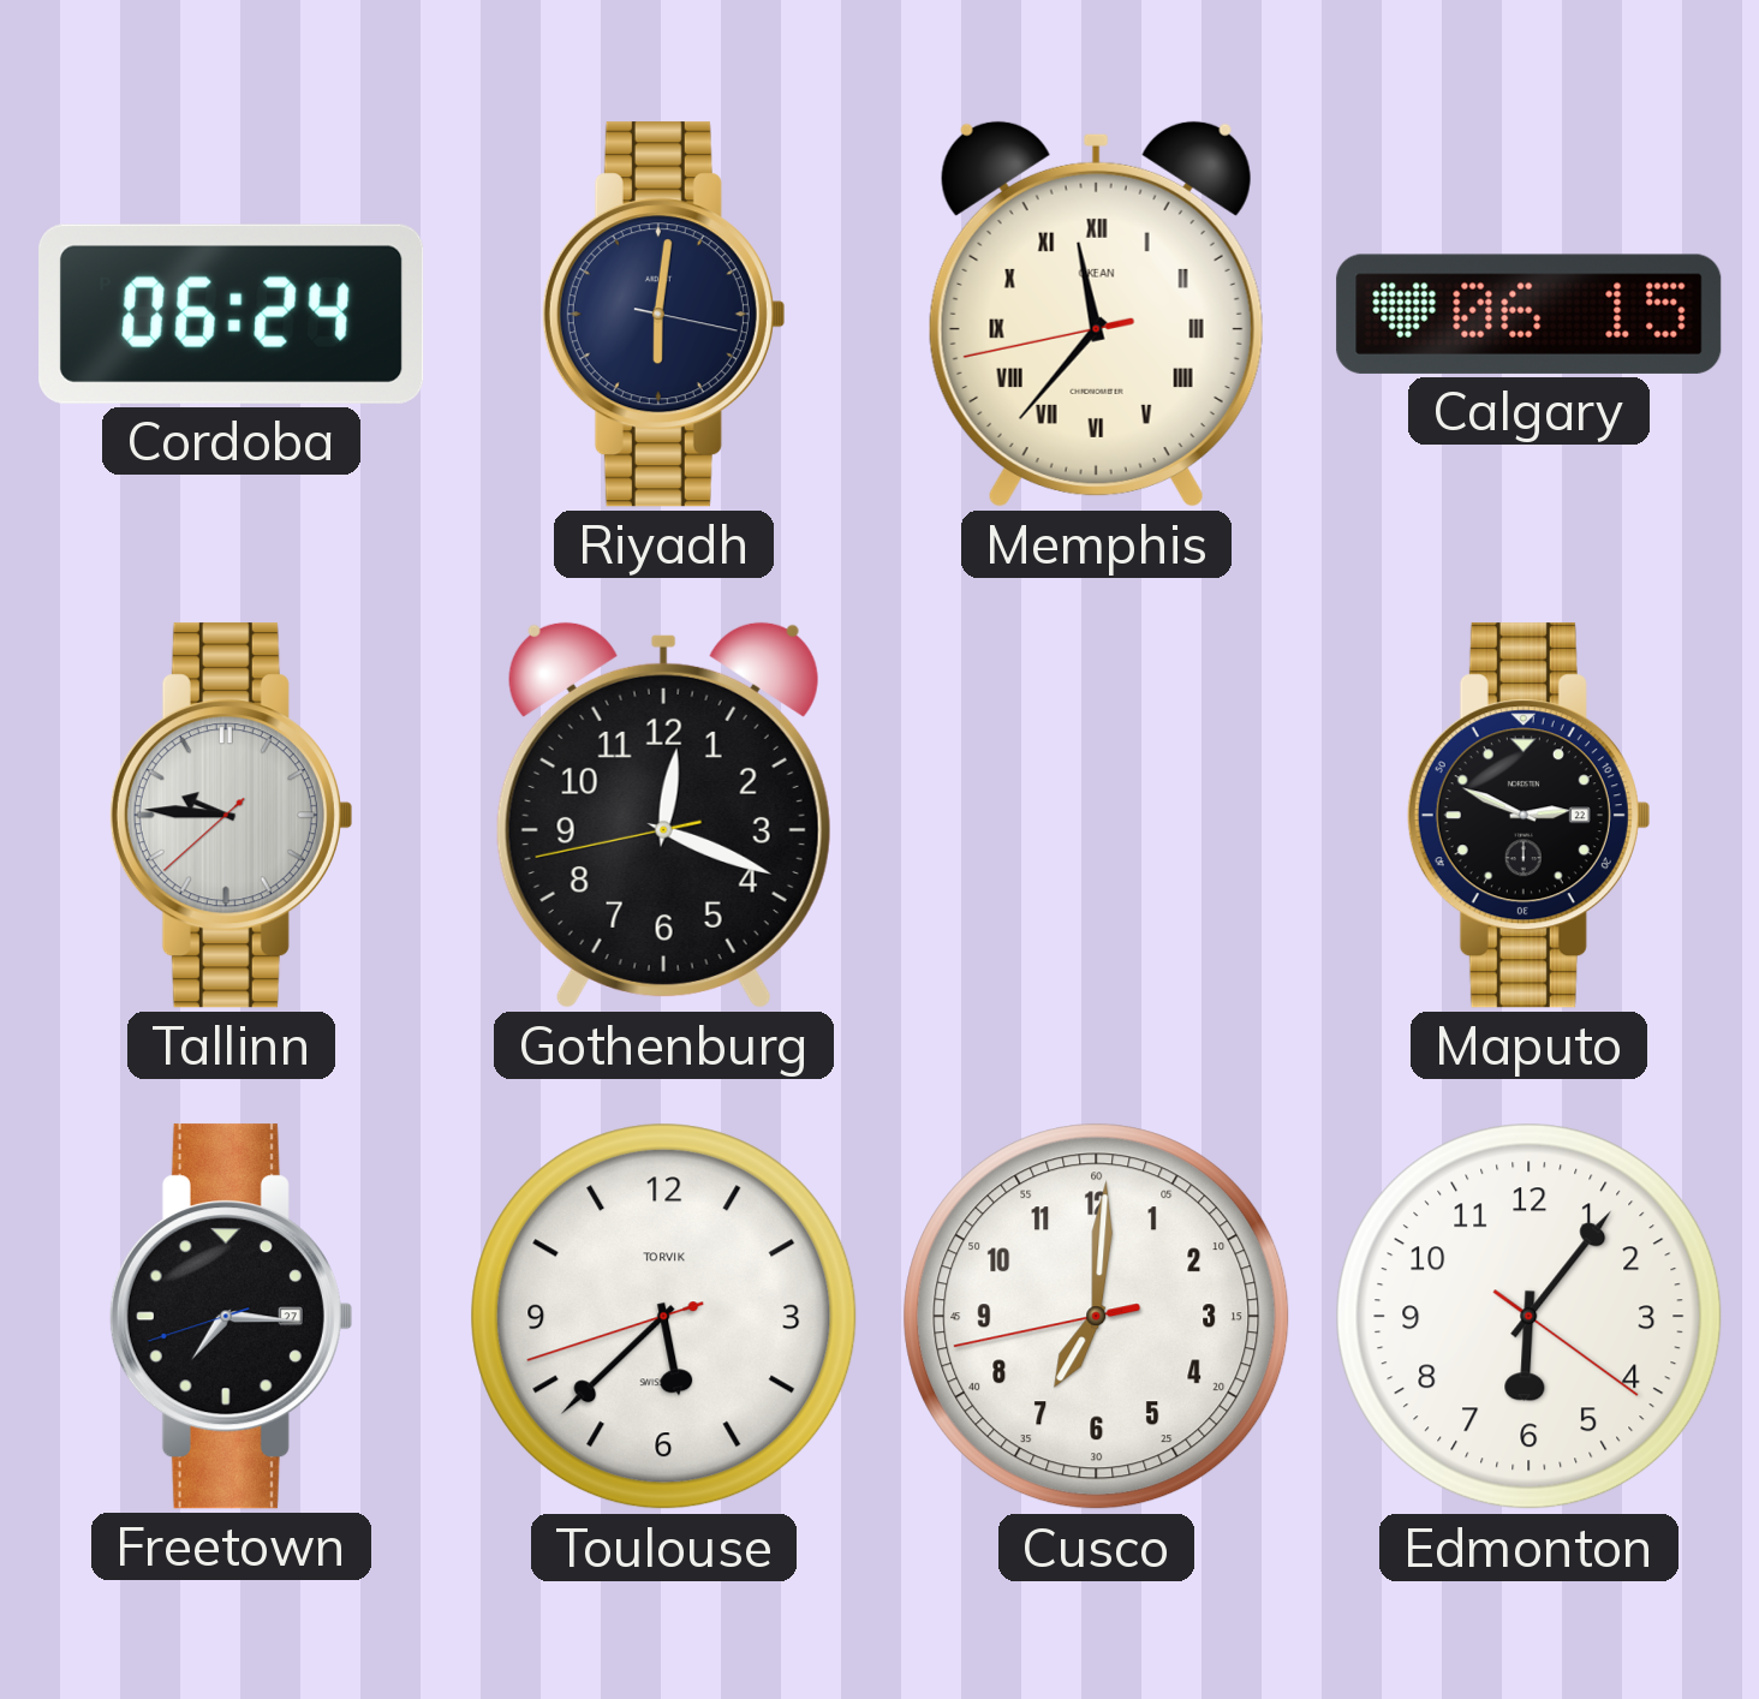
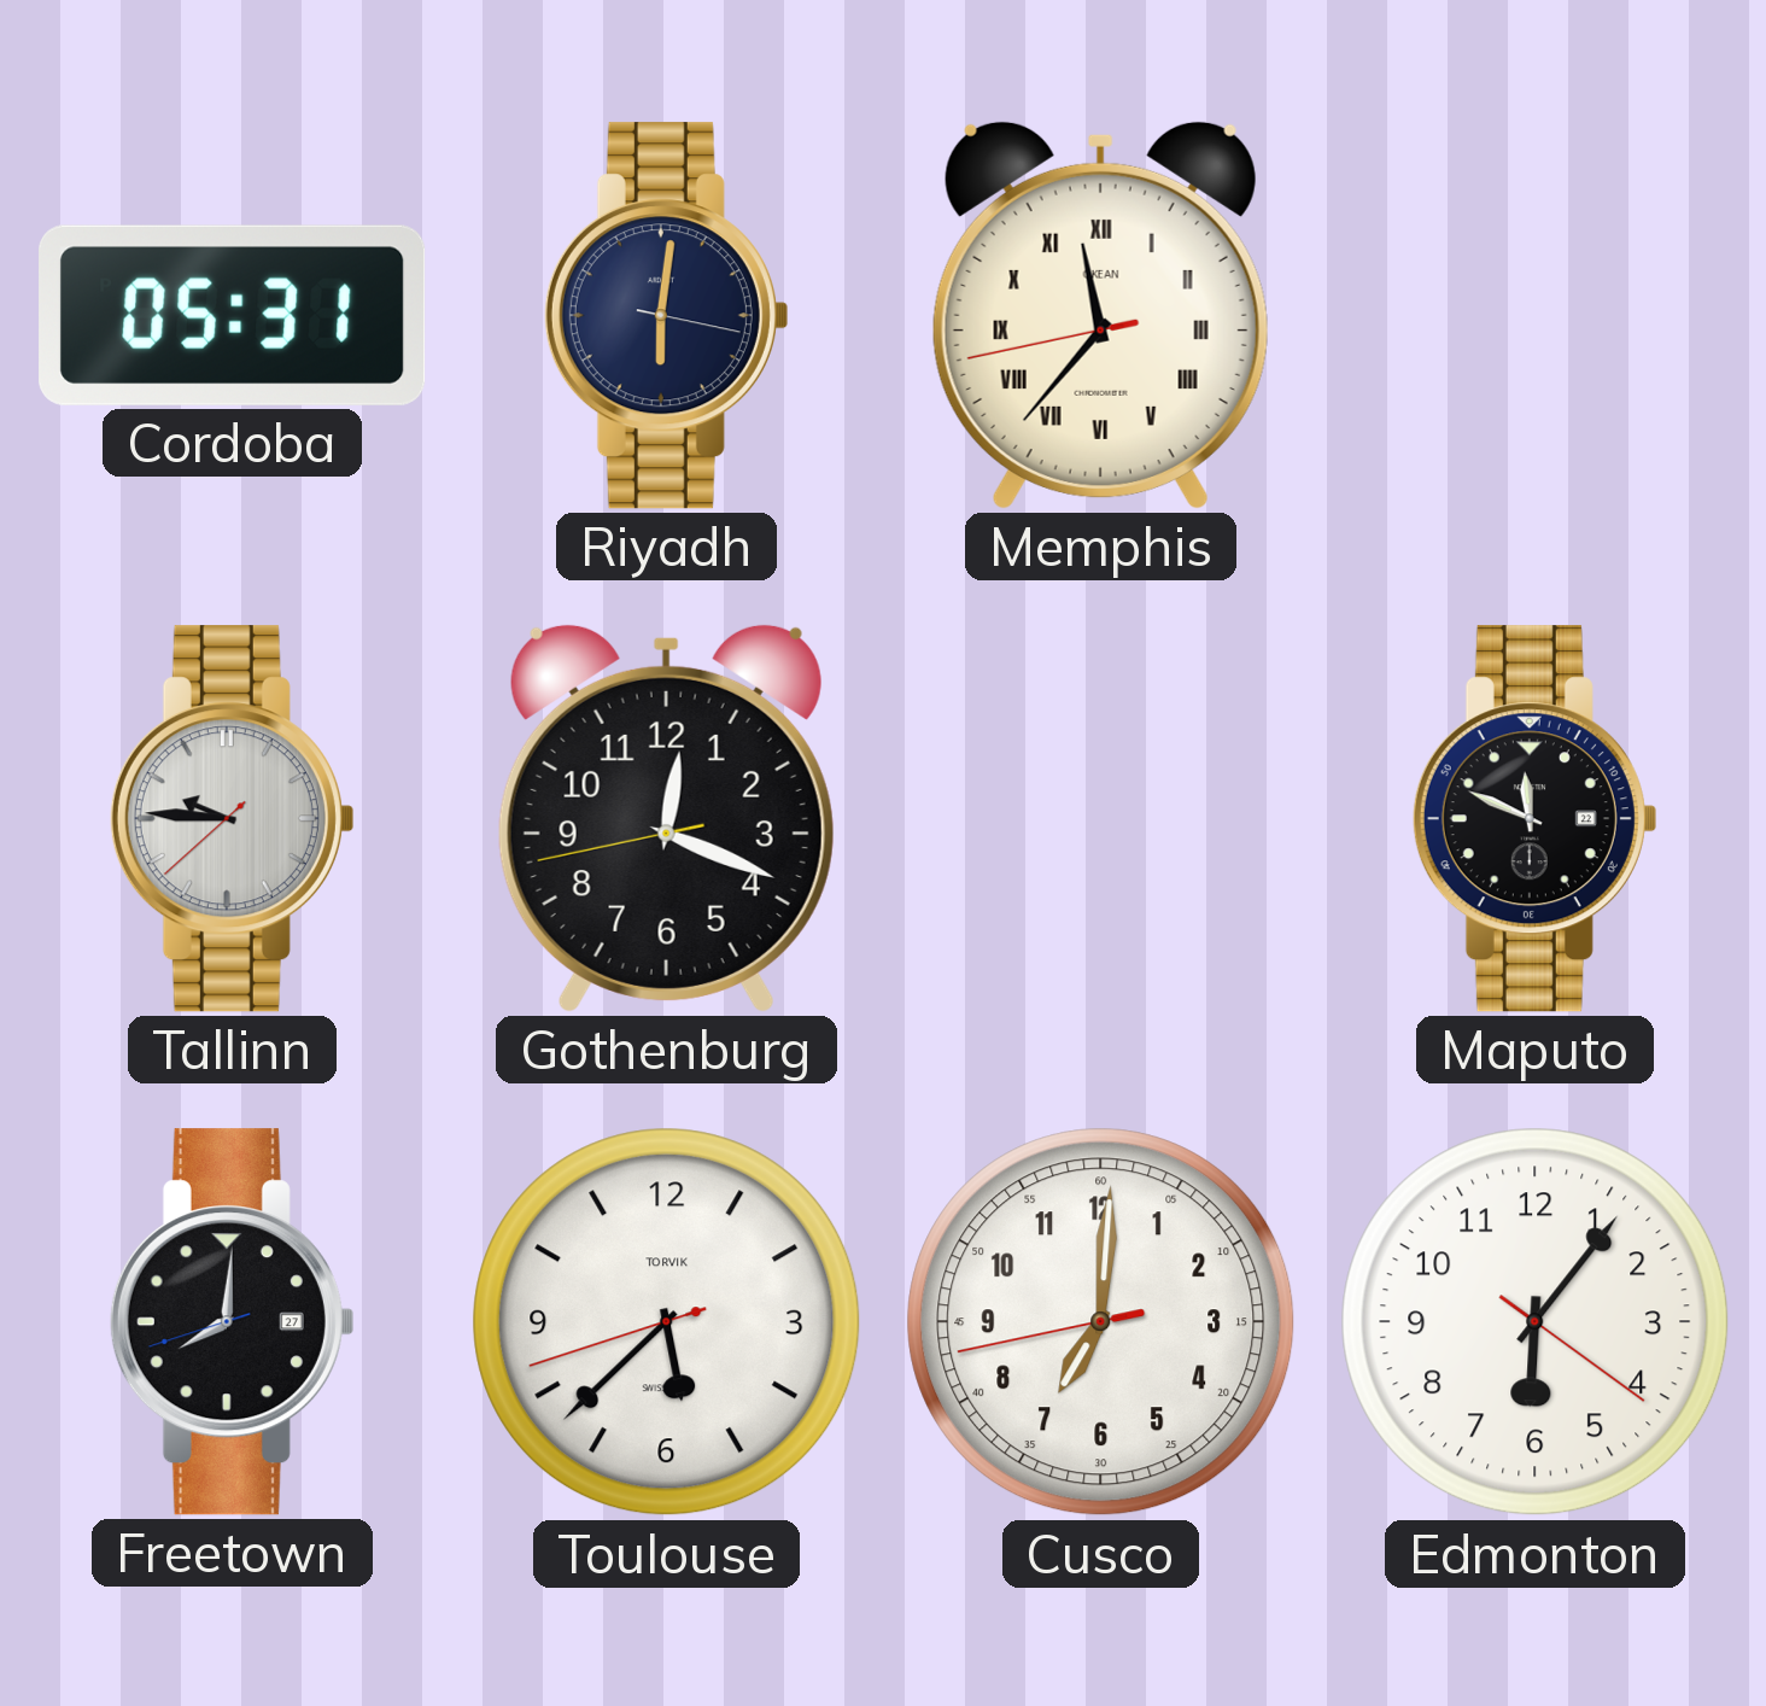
Cordoba: 06:24 -> 05:31
Calgary: 06:15 -> none
Maputo: 2:49 -> 11:49
Freetown: 7:15 -> 8:00
